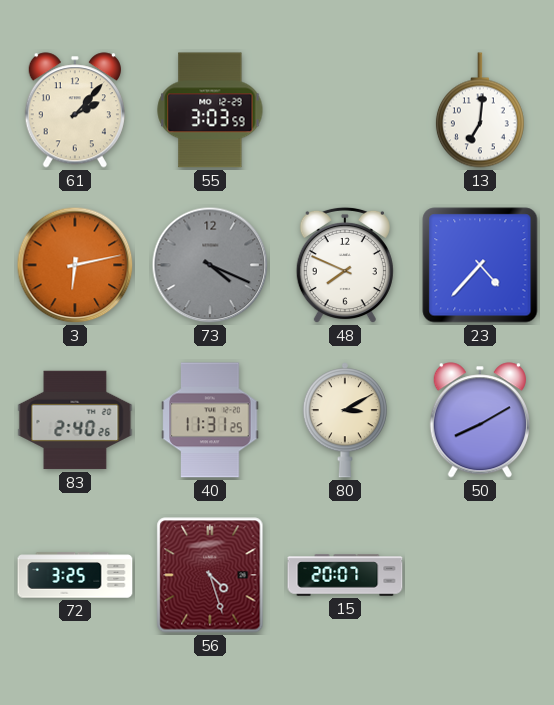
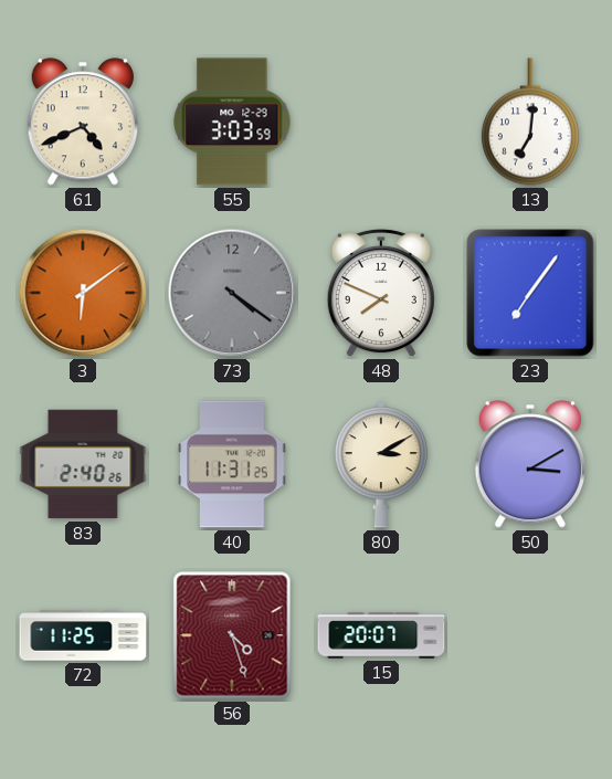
61: 2:07 -> 4:41
3: 6:13 -> 6:09
73: 4:19 -> 4:21
23: 4:37 -> 7:06
50: 8:10 -> 3:10
72: 3:25 -> 11:25
